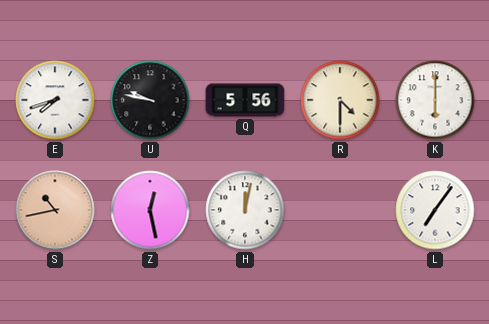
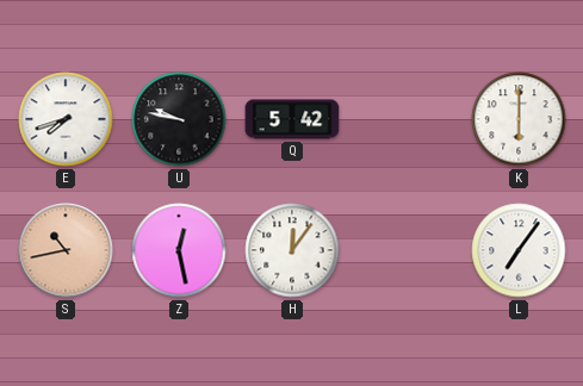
Q: 5:56 -> 5:42
R: 4:30 -> none
H: 12:02 -> 12:06
